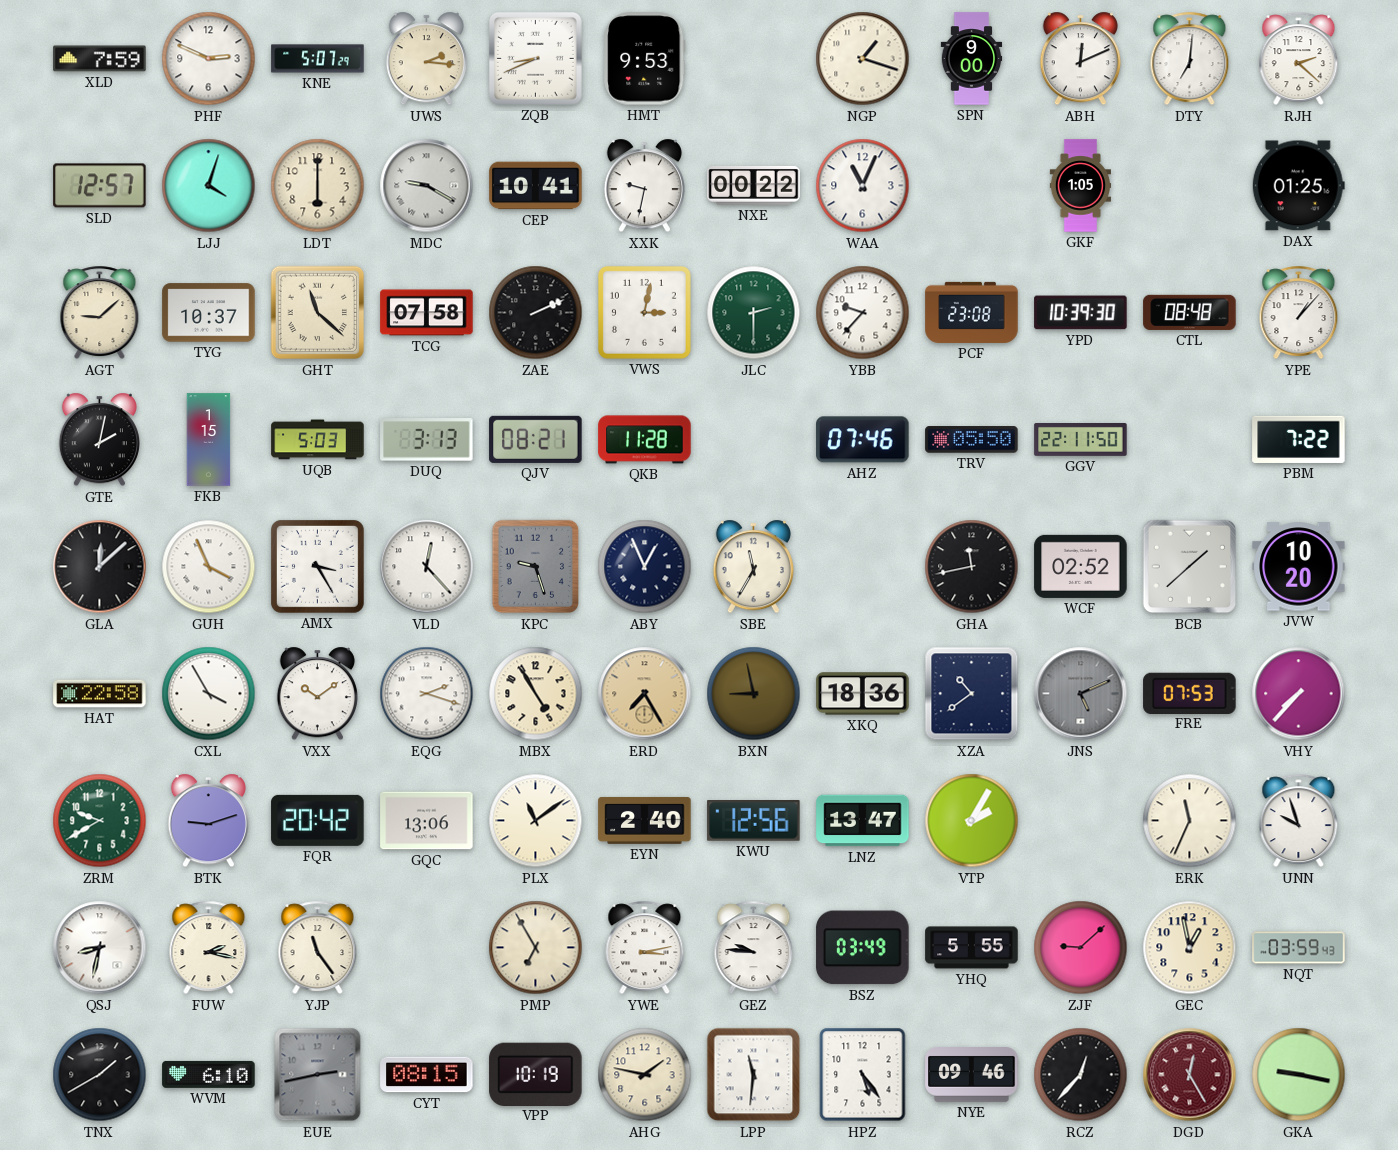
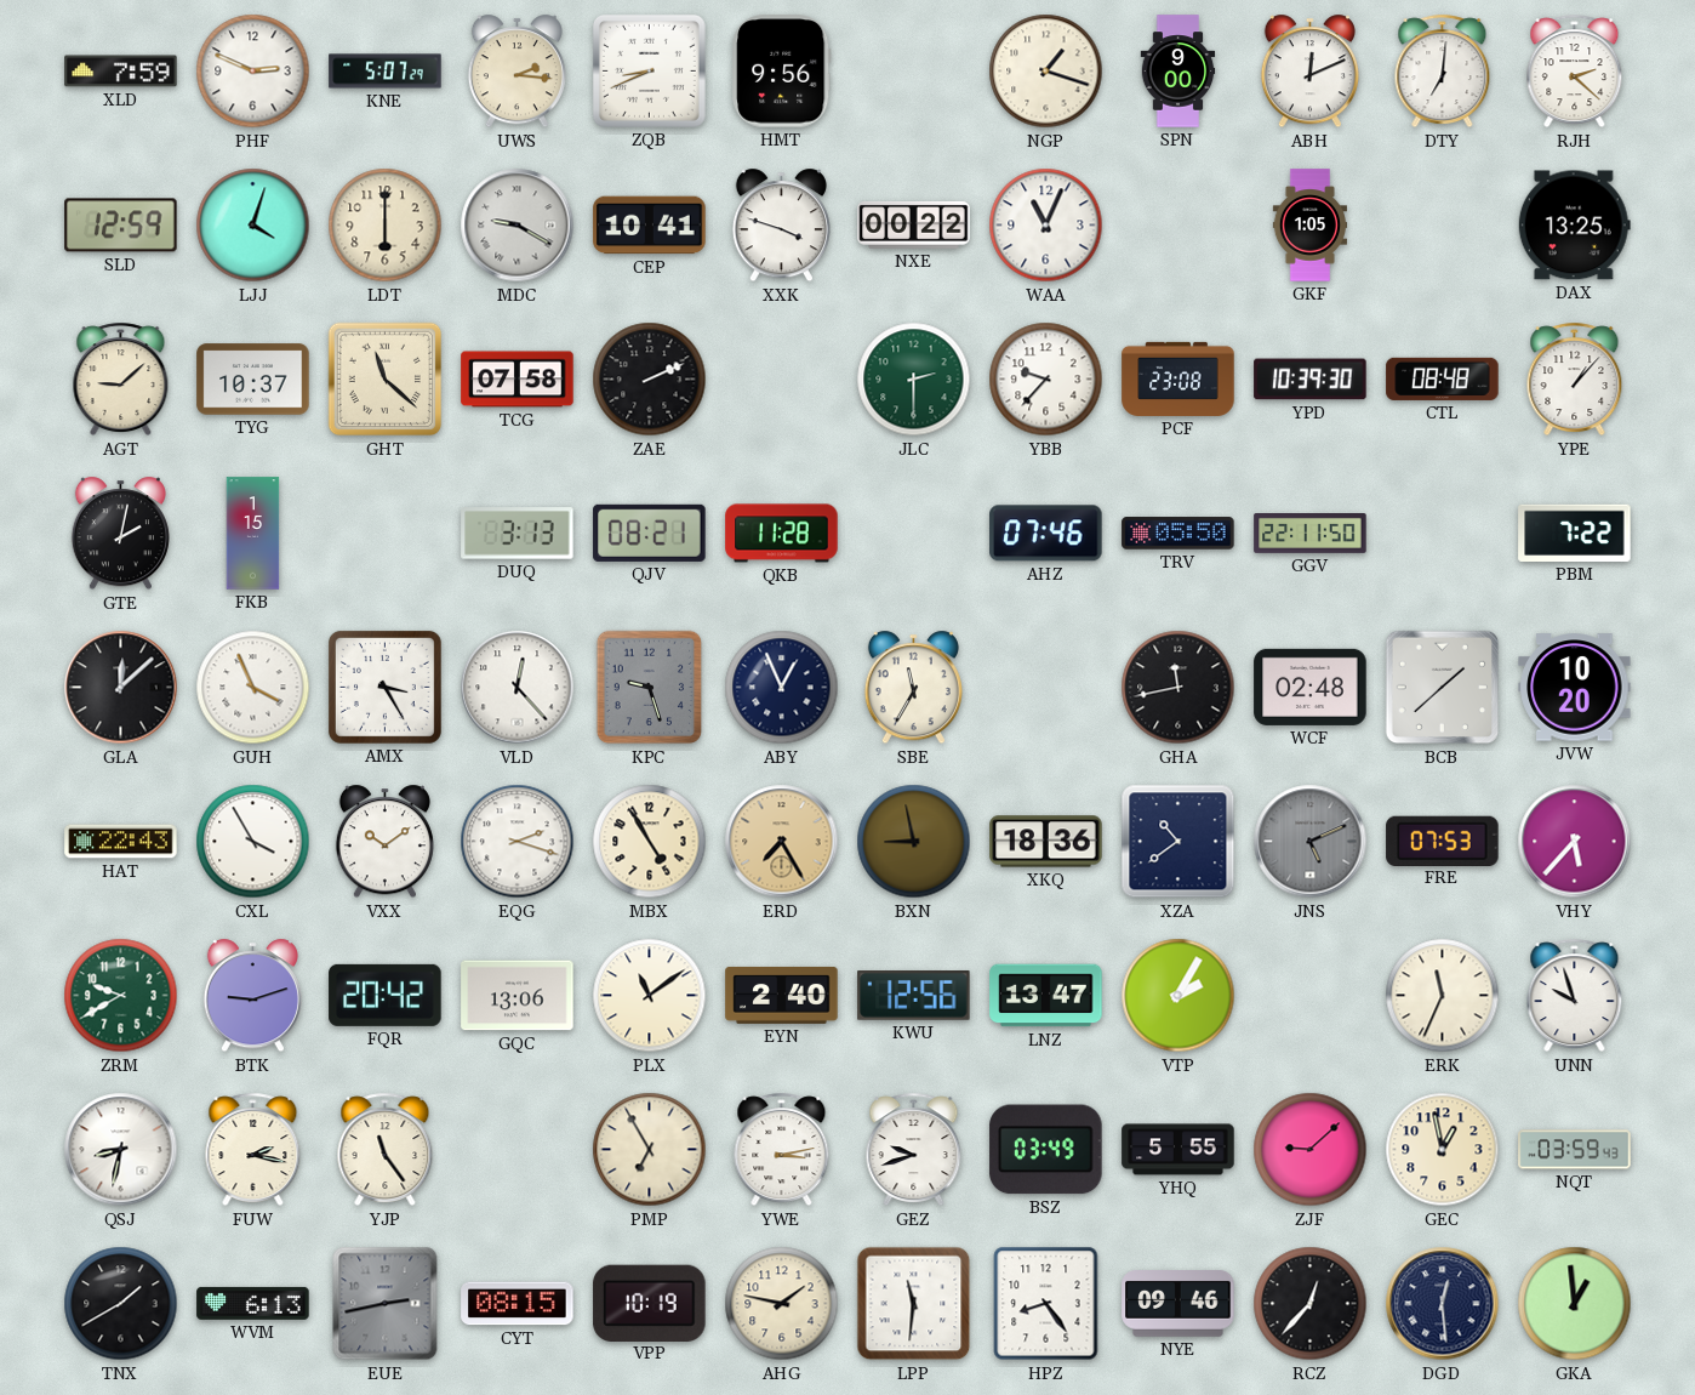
HMT: 9:53 -> 9:56
SLD: 12:57 -> 12:59
XXK: 9:32 -> 3:48
DAX: 01:25 -> 13:25
VWS: 3:02 -> none
UQB: 5:03 -> none
WCF: 02:52 -> 02:48
HAT: 22:58 -> 22:43
VHY: 7:37 -> 5:37
GEZ: 9:46 -> 9:42
WVM: 6:10 -> 6:13
HPZ: 5:24 -> 8:24
DGD: 12:25 -> 12:29
DGD dial: burgundy -> navy
GKA: 9:17 -> 12:59
